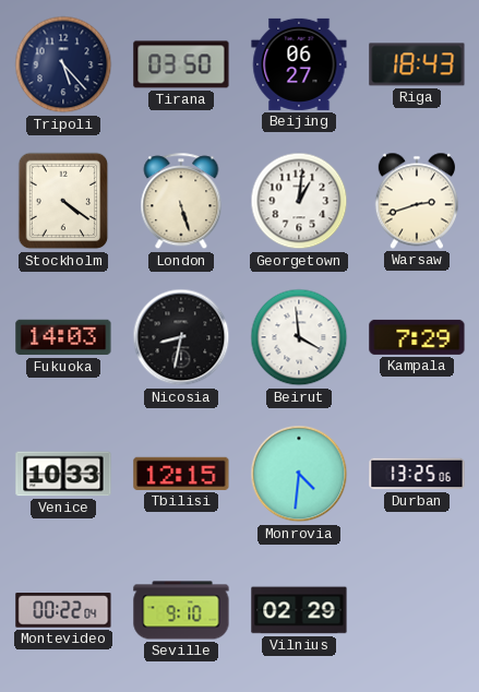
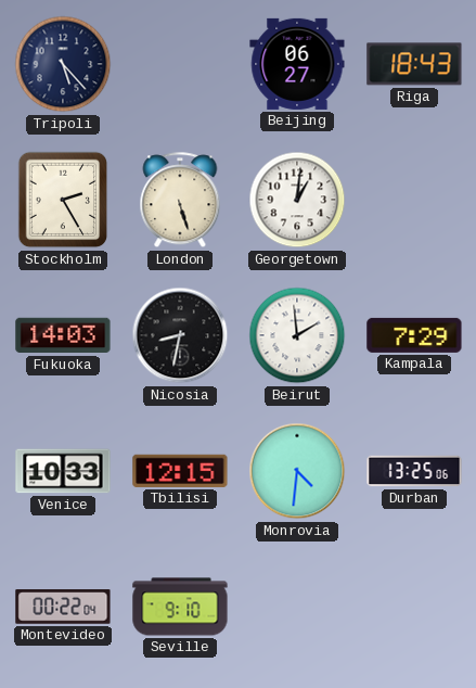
Tirana: 03:50 -> none
Stockholm: 4:21 -> 2:25
Warsaw: 2:42 -> none
Beirut: 3:59 -> 1:59
Vilnius: 02:29 -> none
